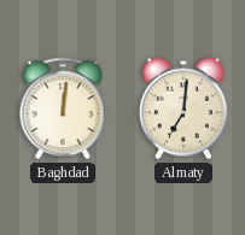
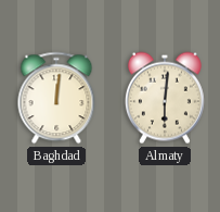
Almaty: 7:01 -> 6:01
